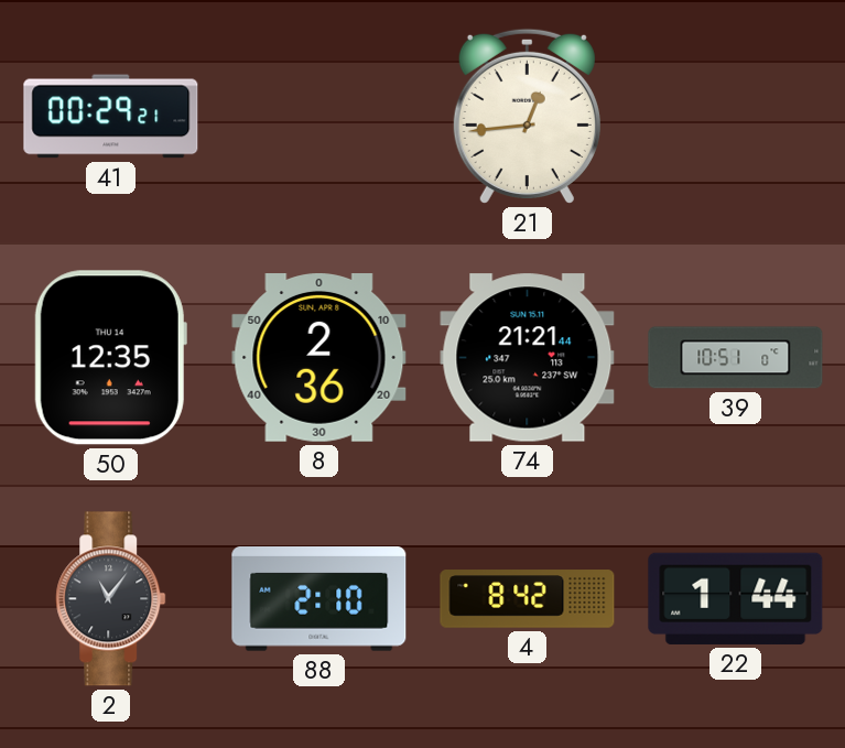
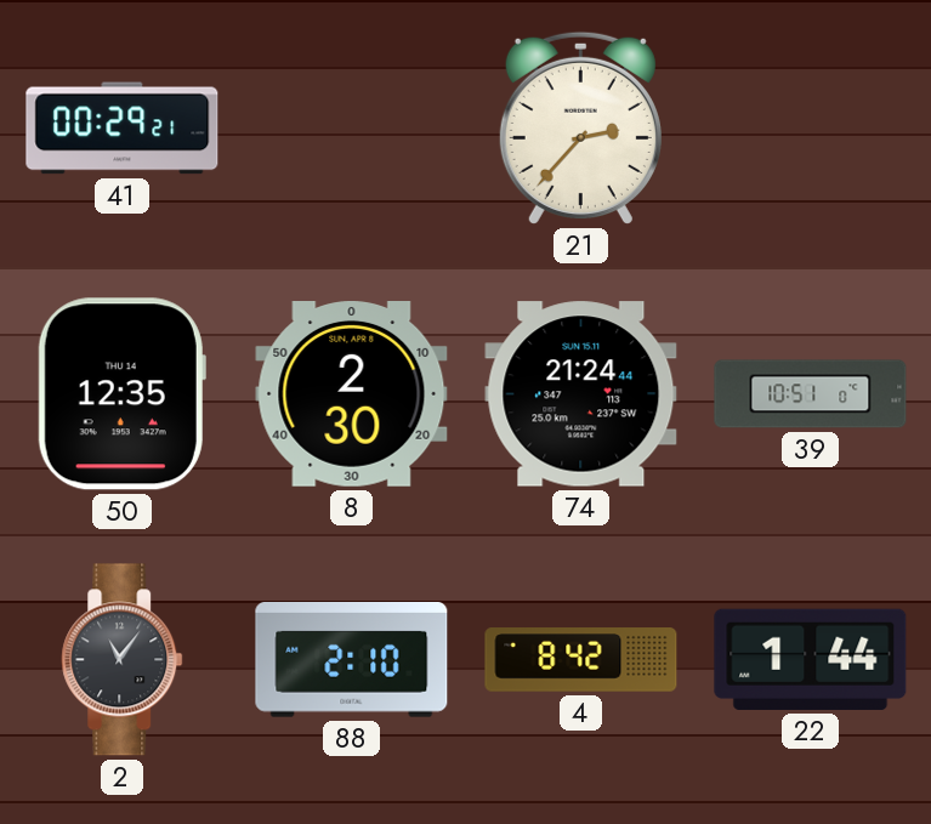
21: 12:44 -> 2:37
8: 2:36 -> 2:30
74: 21:21 -> 21:24
